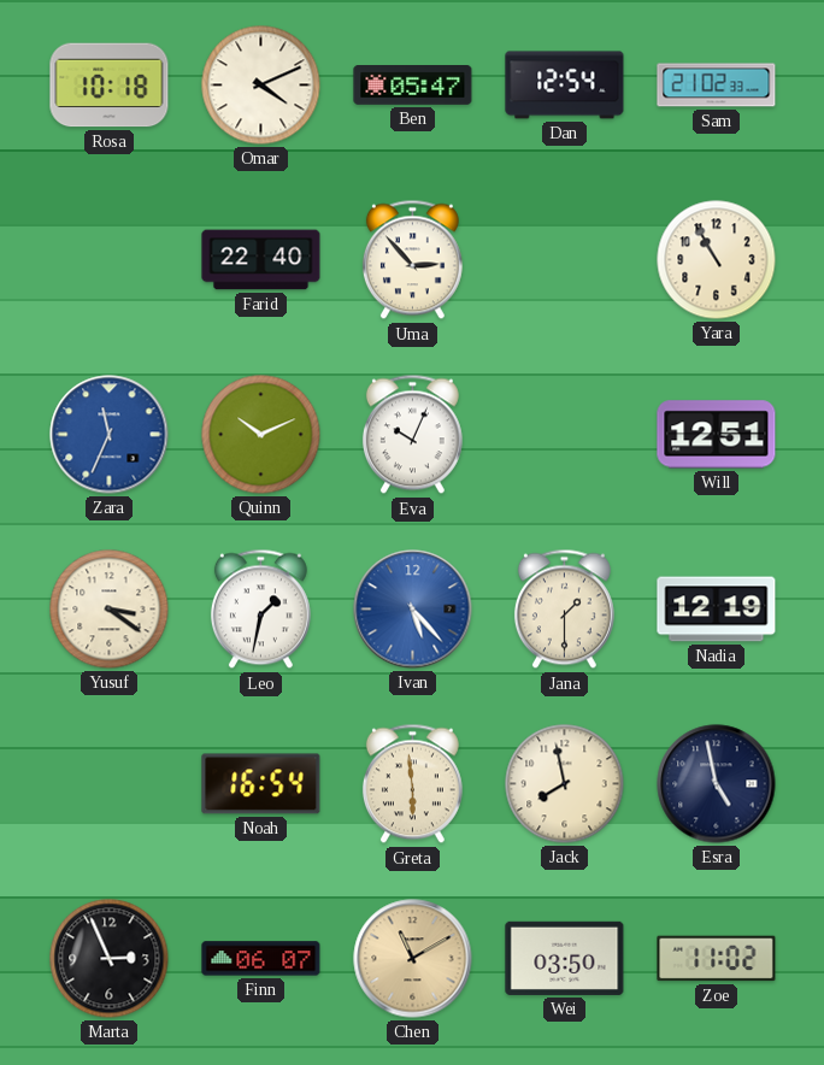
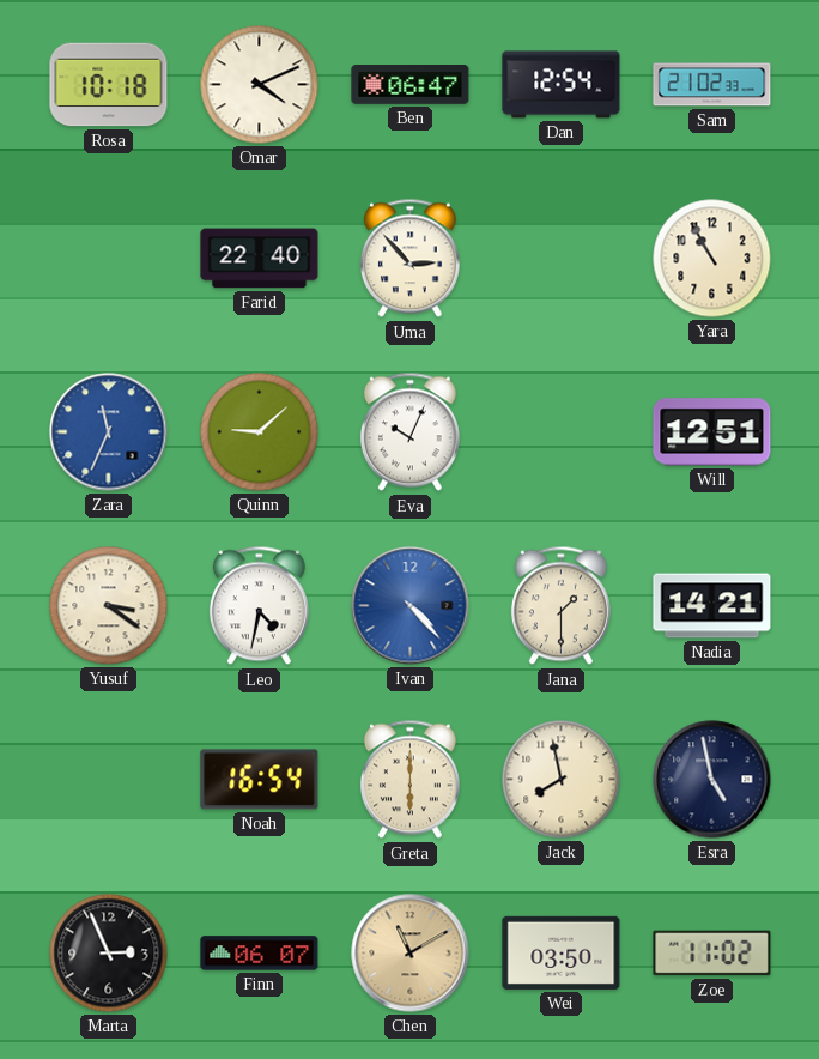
Ben: 05:47 -> 06:47
Quinn: 10:11 -> 9:08
Leo: 1:32 -> 4:32
Ivan: 5:23 -> 4:23
Nadia: 12:19 -> 14:21
Greta: 5:59 -> 6:00
